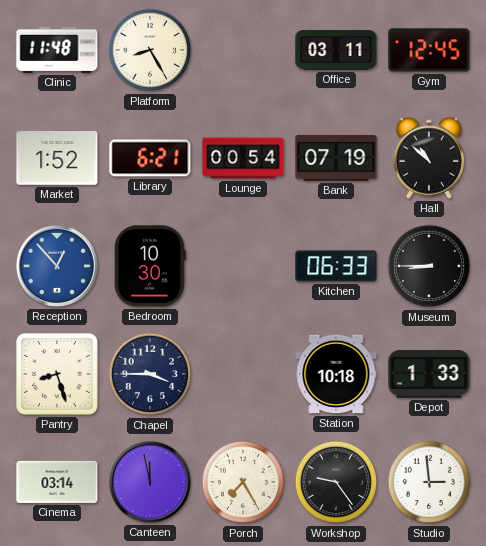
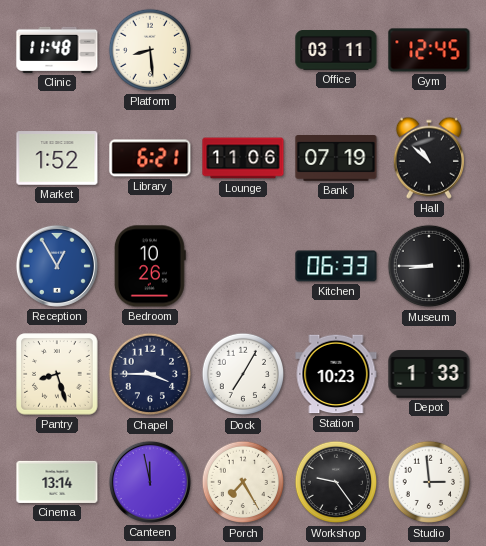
Platform: 8:25 -> 8:29
Lounge: 00:54 -> 11:06
Reception: 12:53 -> 12:55
Bedroom: 10:30 -> 10:26
Dock: none -> 7:05
Station: 10:18 -> 10:23
Cinema: 03:14 -> 13:14
